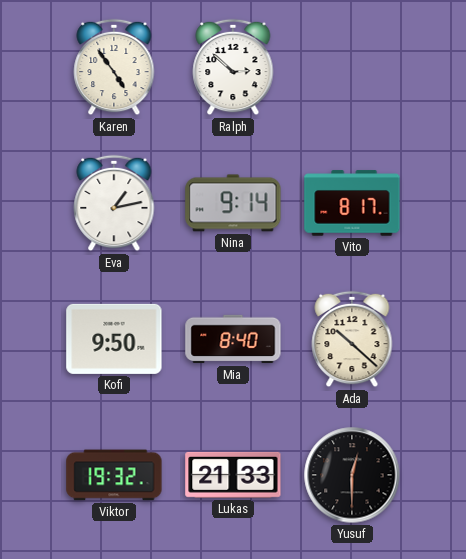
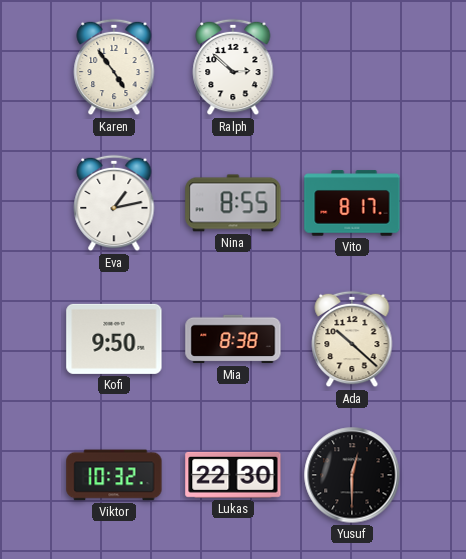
Nina: 9:14 -> 8:55
Mia: 8:40 -> 8:38
Viktor: 19:32 -> 10:32
Lukas: 21:33 -> 22:30
